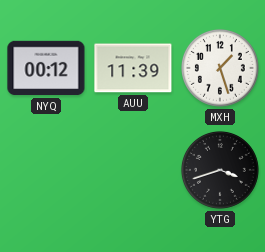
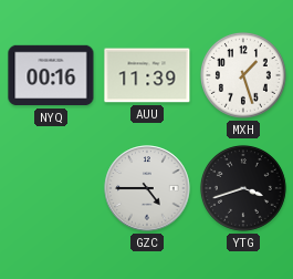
NYQ: 00:12 -> 00:16
GZC: none -> 4:45
